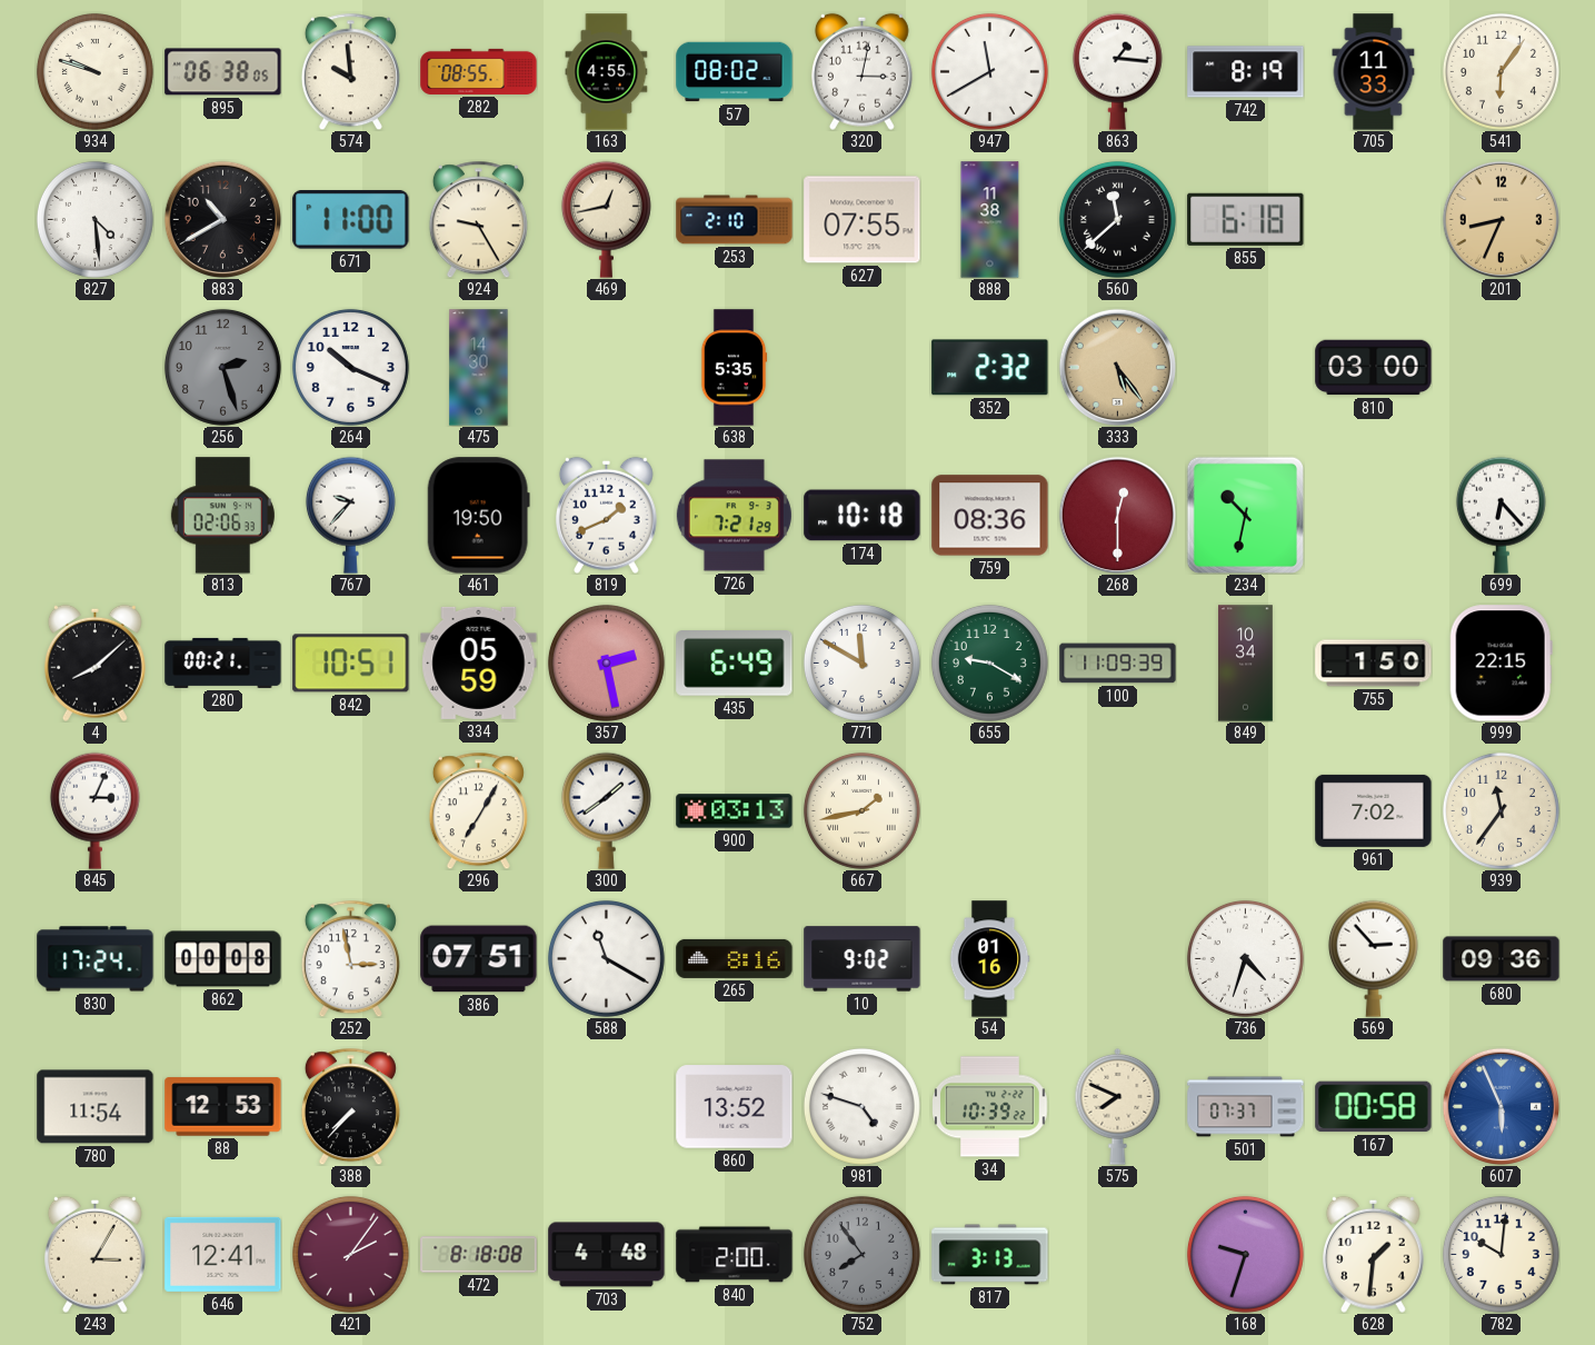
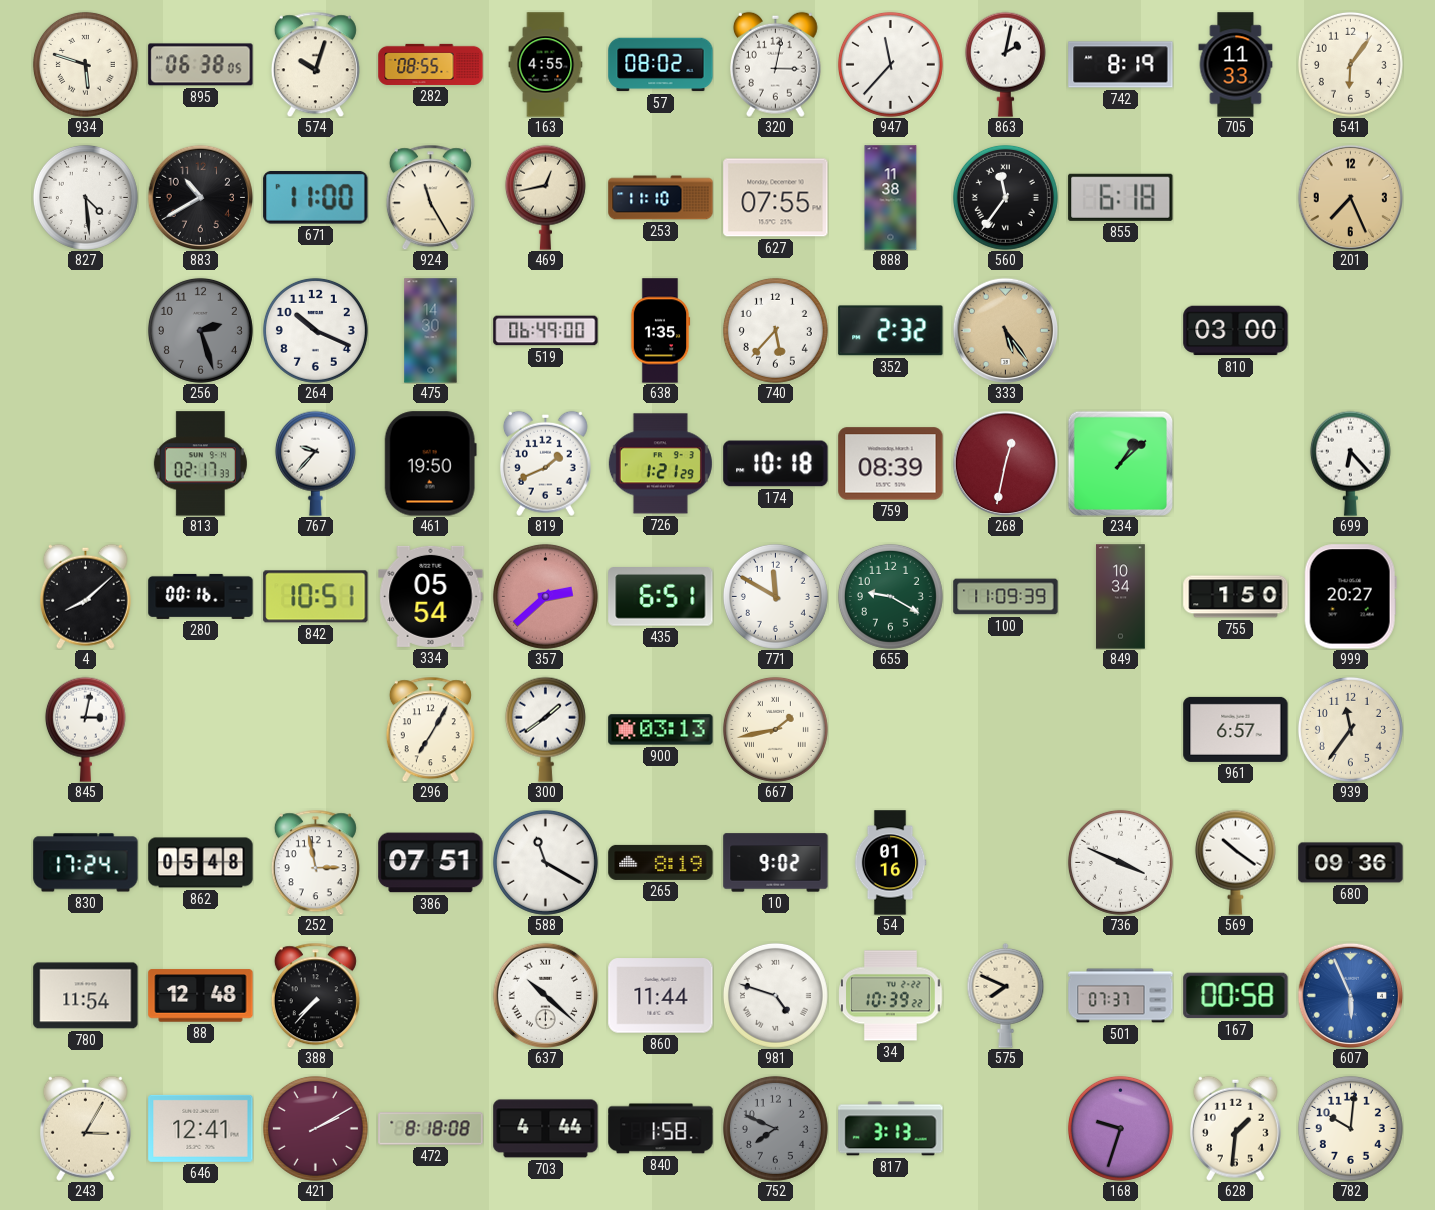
934: 9:48 -> 5:48
574: 9:59 -> 10:03
947: 11:40 -> 11:37
863: 1:16 -> 2:02
924: 9:25 -> 11:25
253: 2:10 -> 11:10
560: 11:38 -> 11:36
201: 8:34 -> 7:26
519: none -> 06:49
638: 5:35 -> 1:35
740: none -> 5:37
813: 02:06 -> 02:17
726: 7:21 -> 1:21
759: 08:36 -> 08:39
268: 12:30 -> 12:32
234: 10:32 -> 1:08
280: 00:21 -> 00:16
334: 05:59 -> 05:54
357: 2:28 -> 2:38
435: 6:49 -> 6:51
999: 22:15 -> 20:27
845: 3:04 -> 3:02
961: 7:02 -> 6:57
862: 00:08 -> 05:48
265: 8:16 -> 8:19
736: 4:33 -> 3:49
569: 2:53 -> 10:21
88: 12:53 -> 12:48
637: none -> 10:22
860: 13:52 -> 11:44
421: 2:06 -> 2:10
703: 4:48 -> 4:44
840: 2:00 -> 1:58
752: 7:54 -> 7:49
